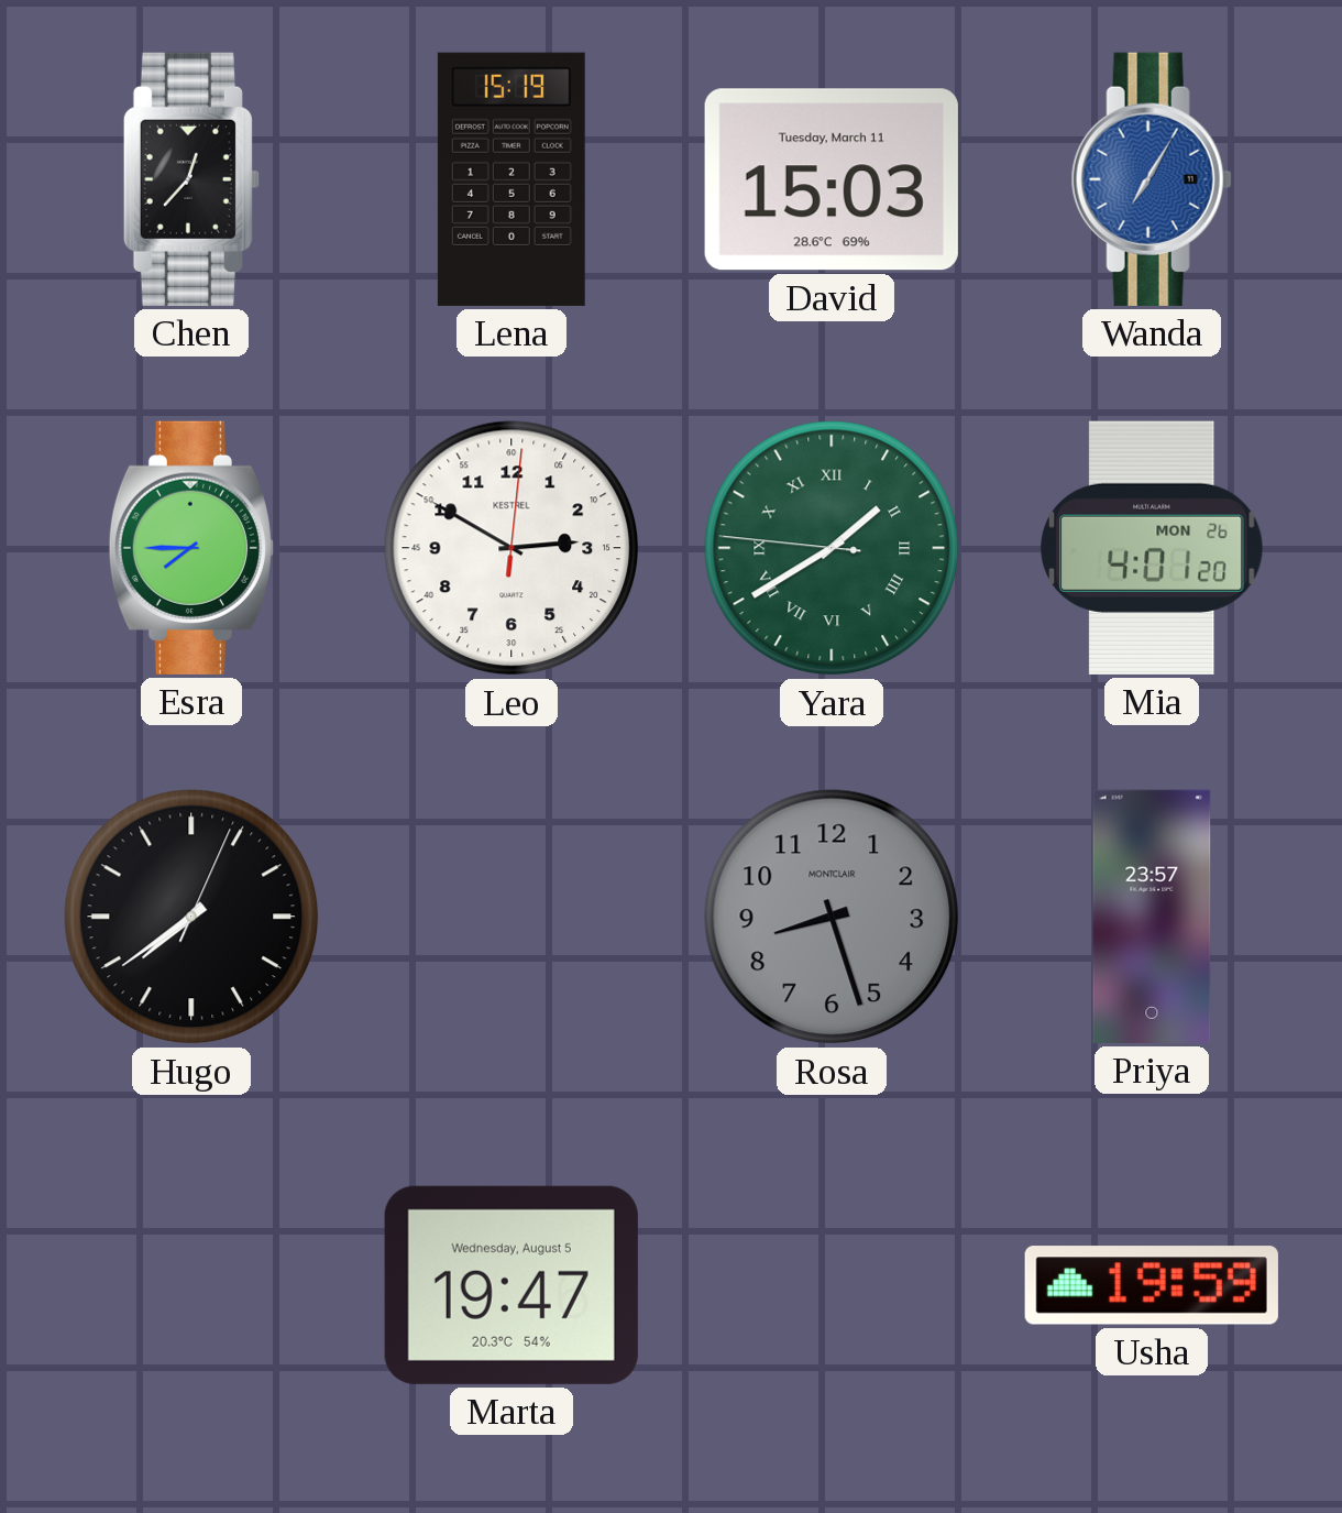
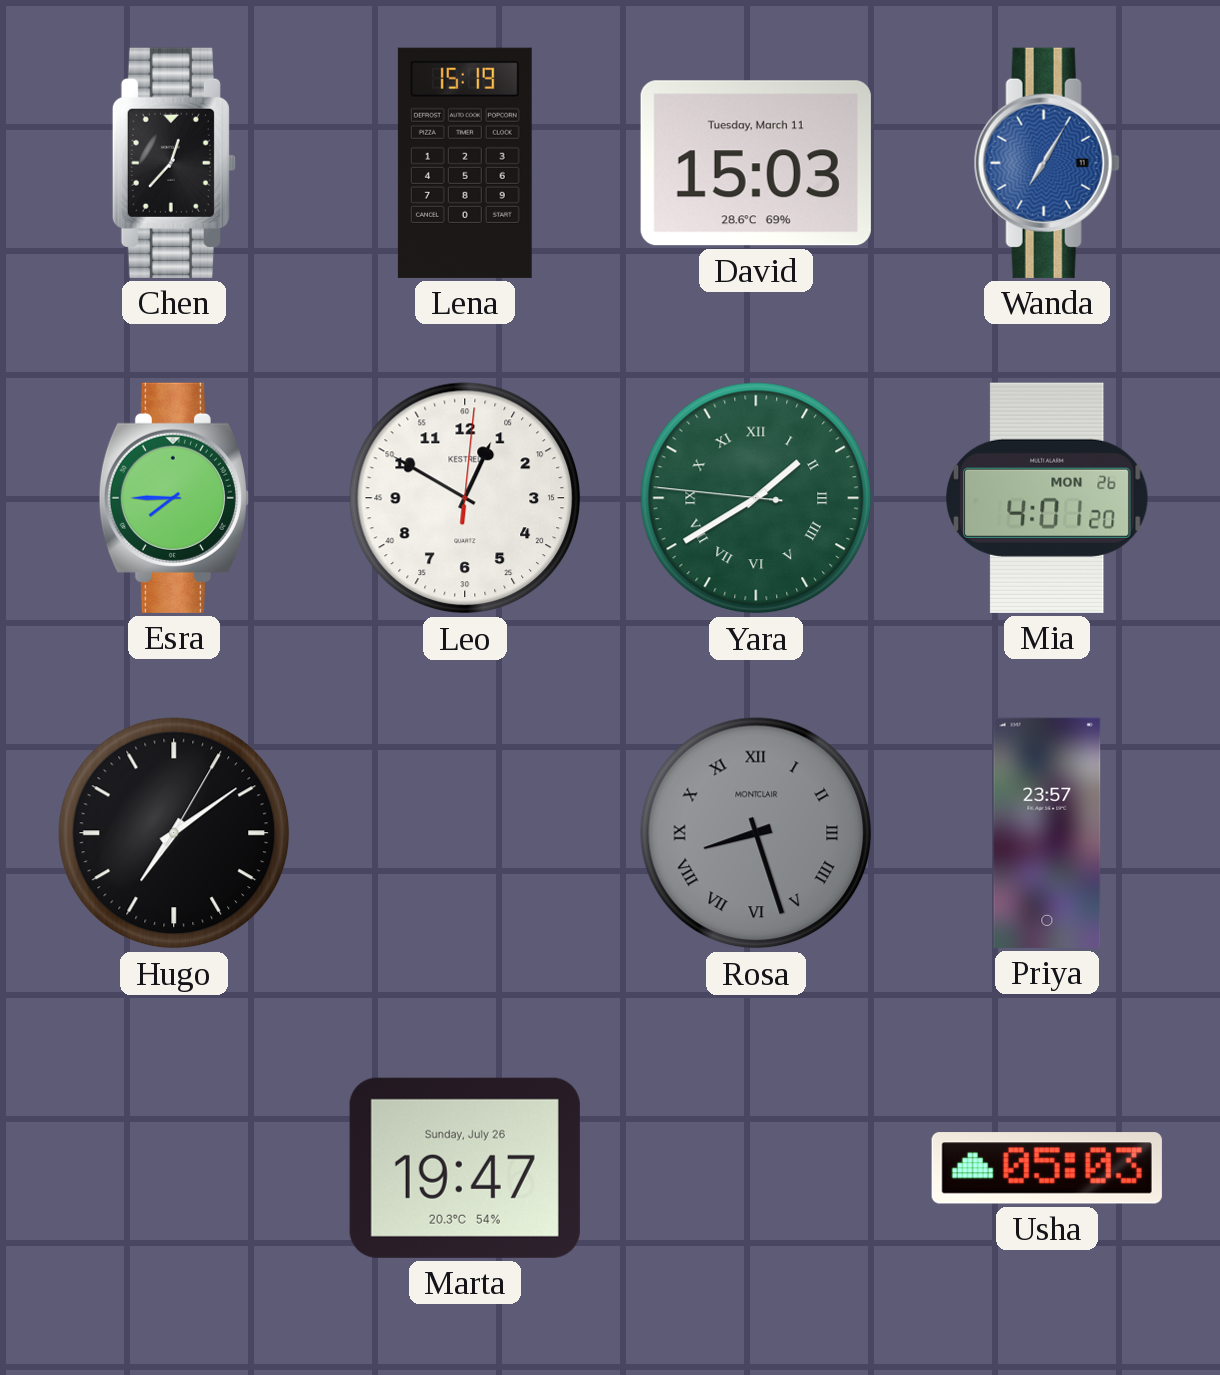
Leo: 2:50 -> 12:50
Hugo: 7:39 -> 7:09
Rosa numerals: Arabic -> Roman
Marta date: Wednesday, August 5 -> Sunday, July 26
Usha: 19:59 -> 05:03
